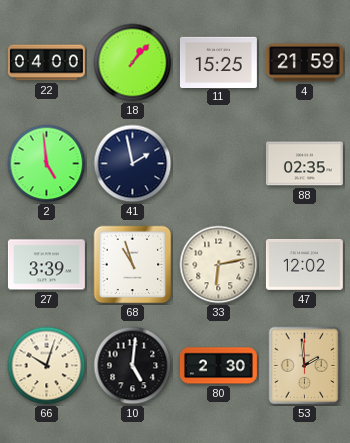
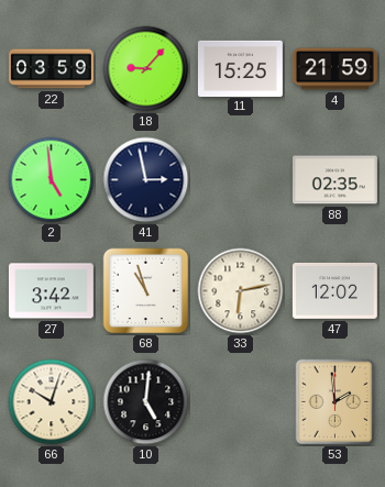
22: 04:00 -> 03:59
18: 1:07 -> 9:07
41: 1:58 -> 2:58
27: 3:39 -> 3:42
80: 2:30 -> none
